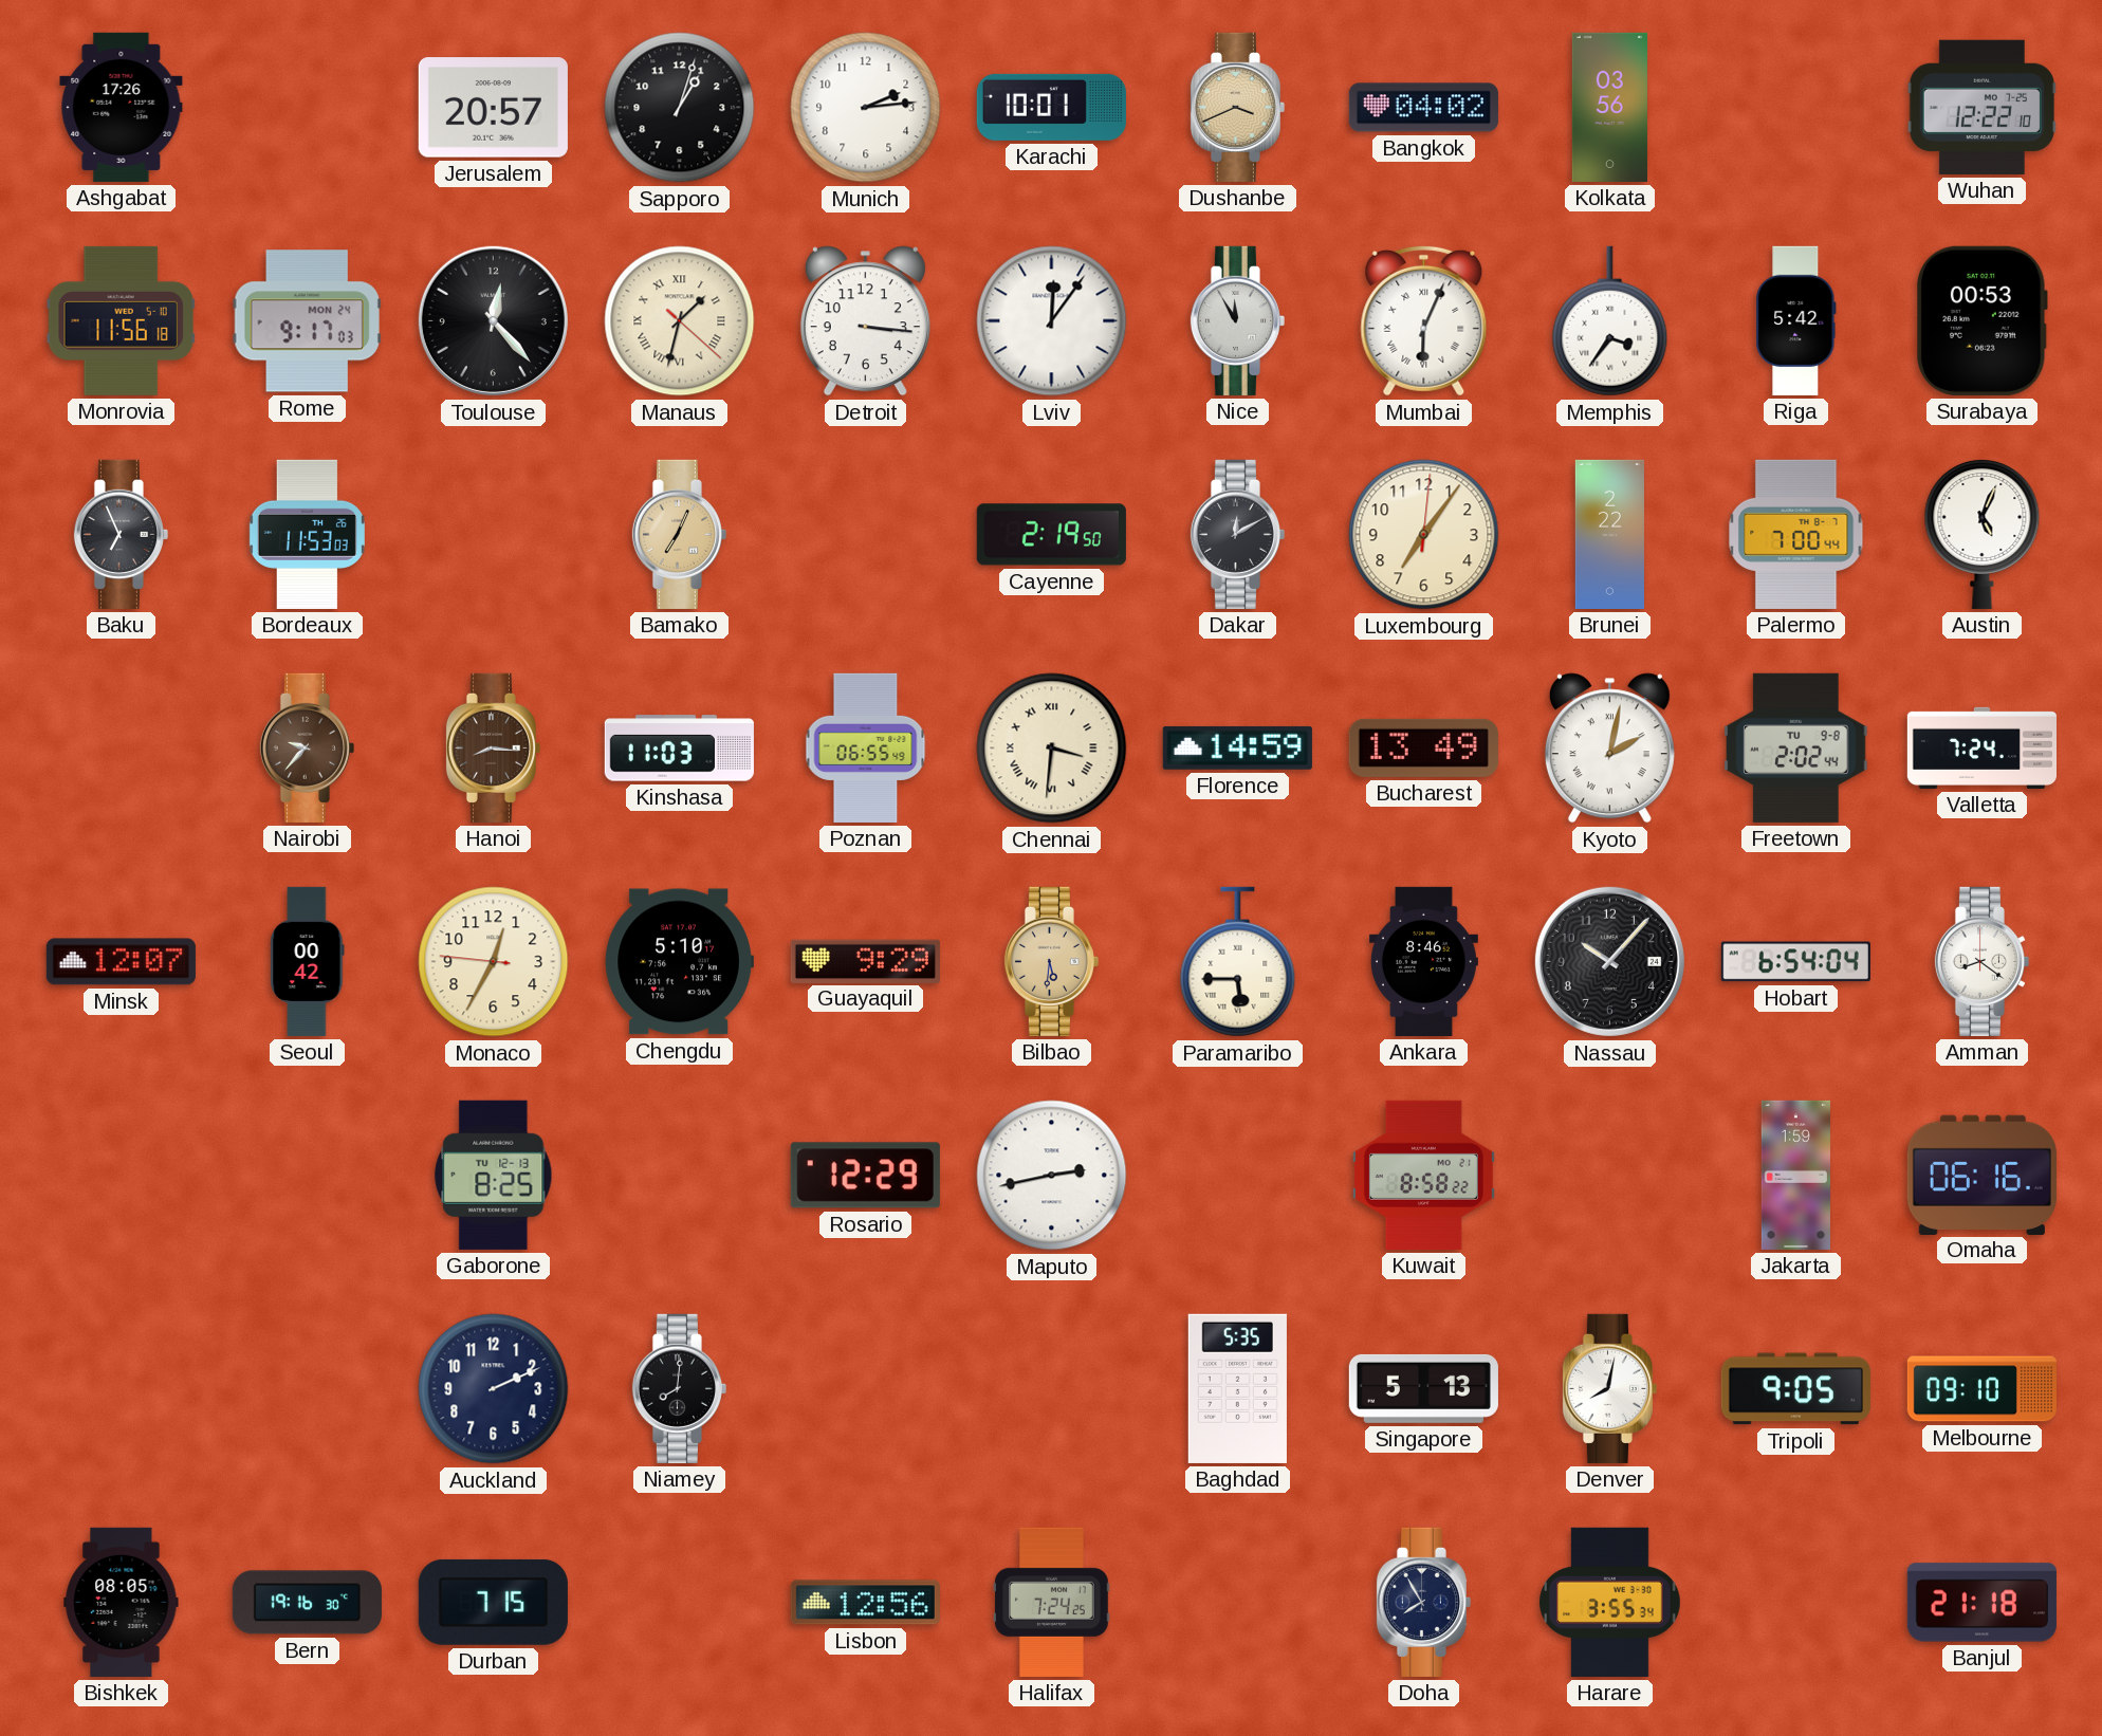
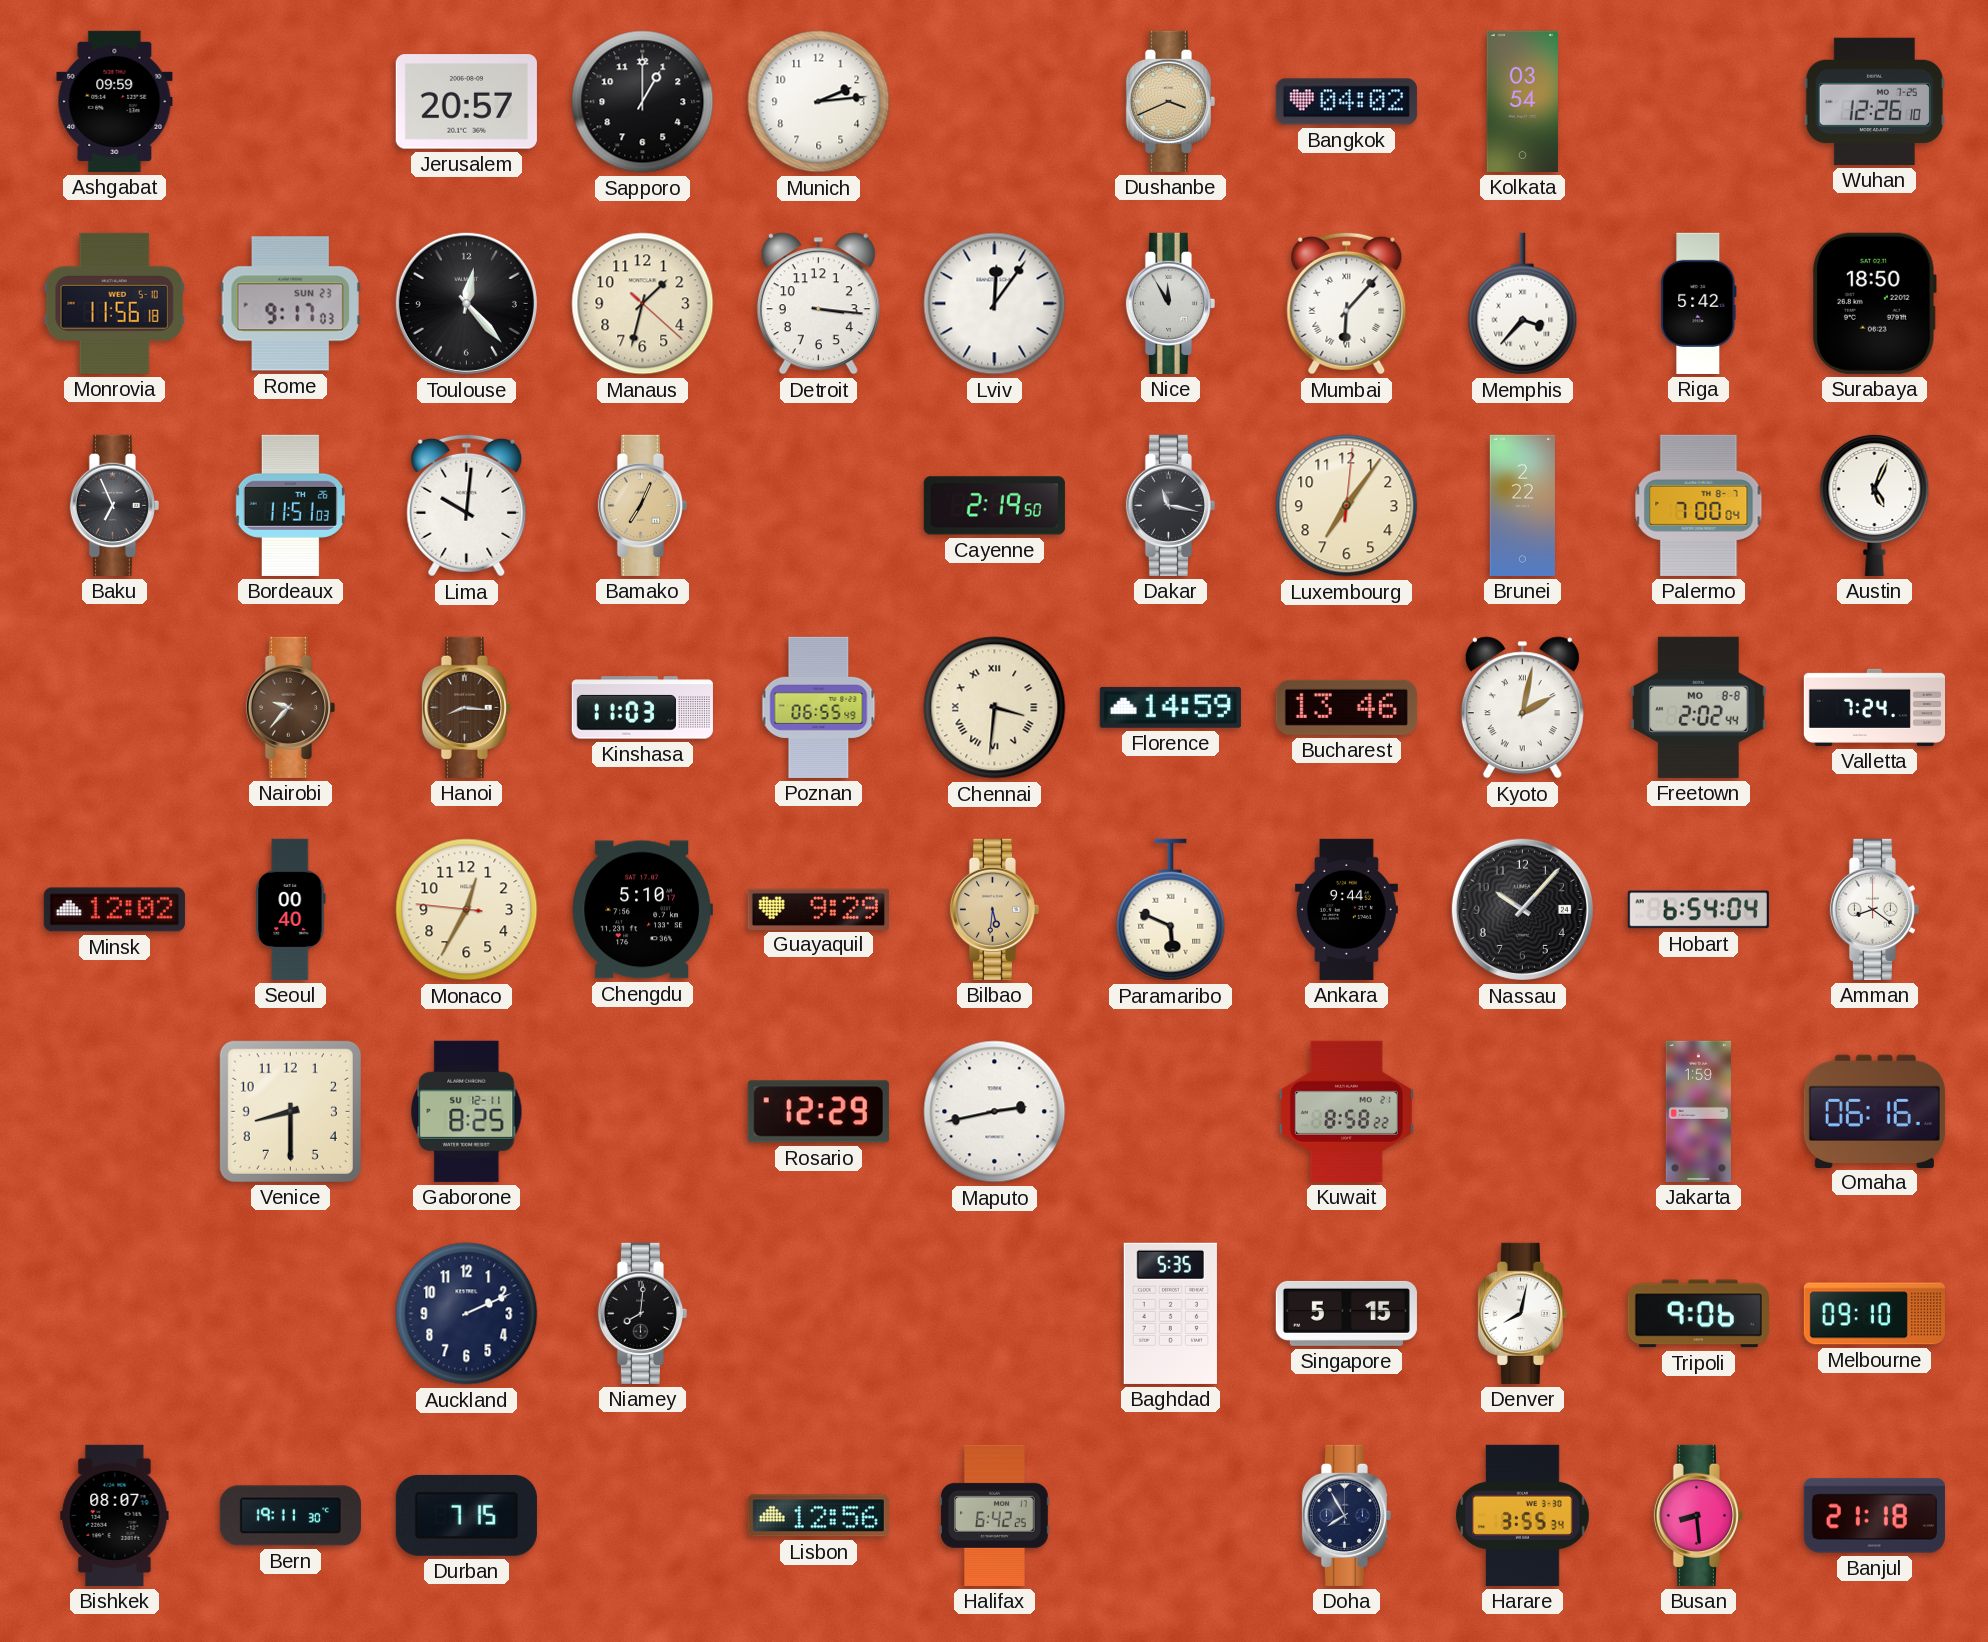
Ashgabat: 17:26 -> 09:59
Sapporo: 1:03 -> 1:00
Karachi: 10:01 -> none
Kolkata: 03:56 -> 03:54
Wuhan: 12:22 -> 12:26
Rome date: MON 24 -> SUN 23
Manaus numerals: Roman -> Arabic
Mumbai: 6:04 -> 6:07
Memphis: 3:36 -> 3:37
Surabaya: 00:53 -> 18:50
Bordeaux: 11:53 -> 11:51
Lima: none -> 10:01
Dakar: 12:10 -> 11:17
Palermo: 7:00:44 -> 7:00:04
Bucharest: 13:49 -> 13:46
Freetown date: TU 9-8 -> MO 8-8
Minsk: 12:07 -> 12:02
Seoul: 00:42 -> 00:40
Paramaribo: 5:45 -> 5:49
Ankara: 8:46 -> 9:44
Venice: none -> 8:30
Gaborone date: TU 12-13 -> SU 12-11
Singapore: 5:13 -> 5:15
Tripoli: 9:05 -> 9:06
Bishkek: 08:05 -> 08:07
Bern: 19:16 -> 19:11
Halifax: 7:24 -> 6:42
Busan: none -> 8:29
